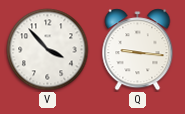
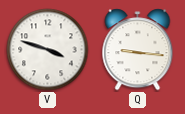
V: 3:53 -> 3:48
